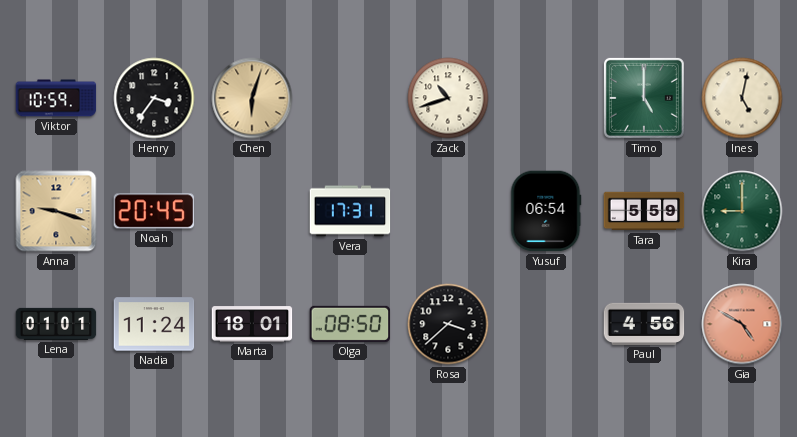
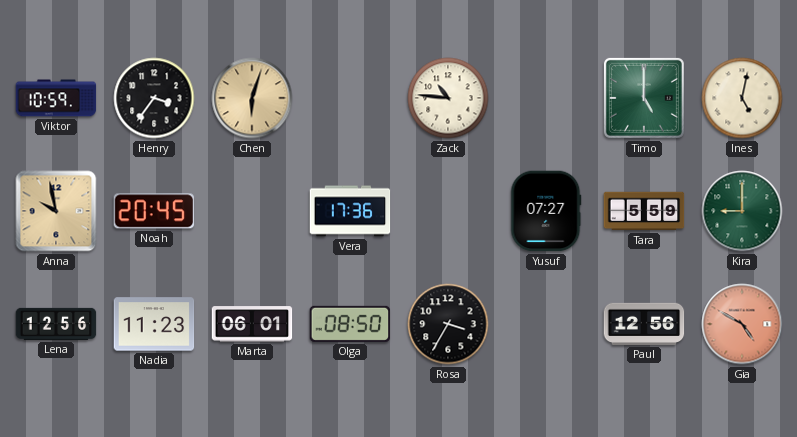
Zack: 10:42 -> 10:46
Anna: 9:18 -> 9:58
Vera: 17:31 -> 17:36
Yusuf: 06:54 -> 07:27
Lena: 01:01 -> 12:56
Nadia: 11:24 -> 11:23
Marta: 18:01 -> 06:01
Rosa: 3:38 -> 3:35
Paul: 4:56 -> 12:56
